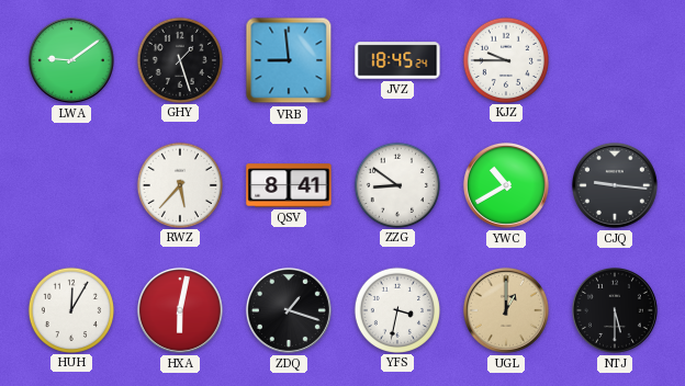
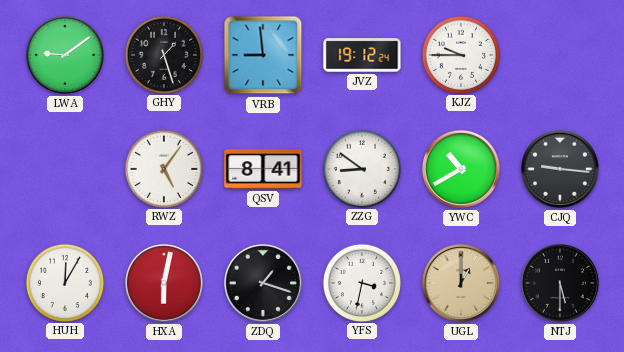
JVZ: 18:45 -> 19:12
RWZ: 5:37 -> 5:06
